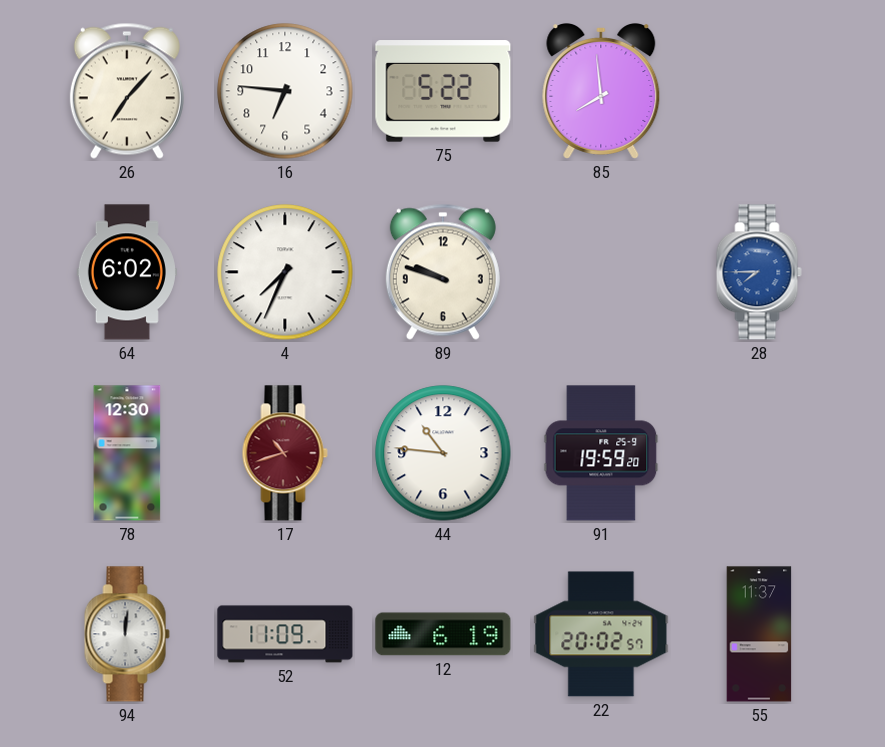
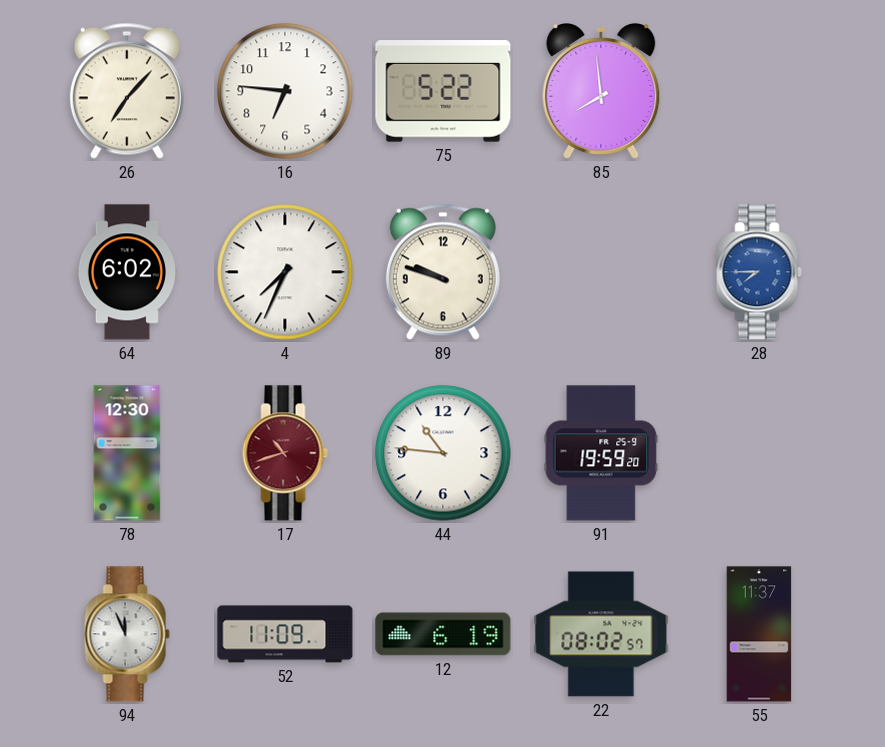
94: 12:01 -> 11:56
22: 20:02 -> 08:02
